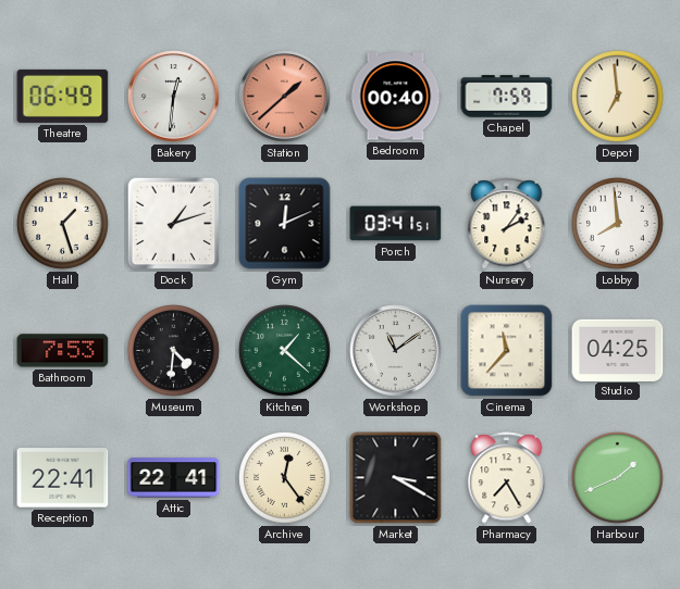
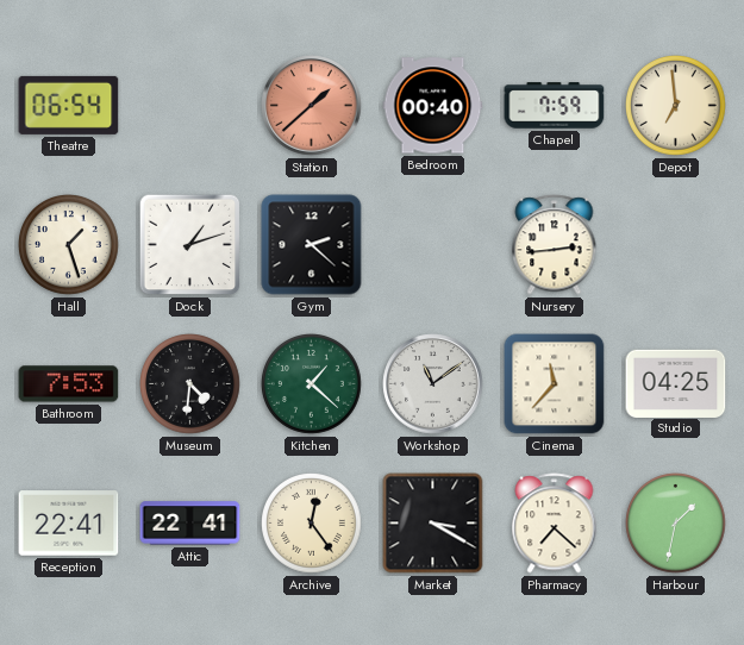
Theatre: 06:49 -> 06:54
Bakery: 12:31 -> none
Gym: 12:11 -> 2:22
Porch: 03:41 -> none
Nursery: 2:06 -> 2:44
Lobby: 7:59 -> none
Pharmacy: 7:25 -> 7:22
Harbour: 1:41 -> 1:32
